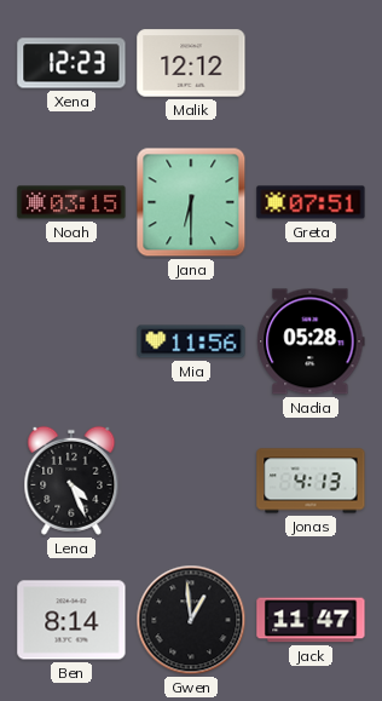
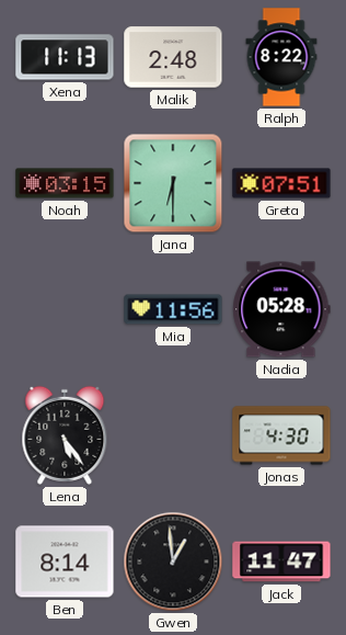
Xena: 12:23 -> 11:13
Malik: 12:12 -> 2:48
Ralph: none -> 8:22
Lena: 4:26 -> 5:24
Jonas: 4:13 -> 4:30
